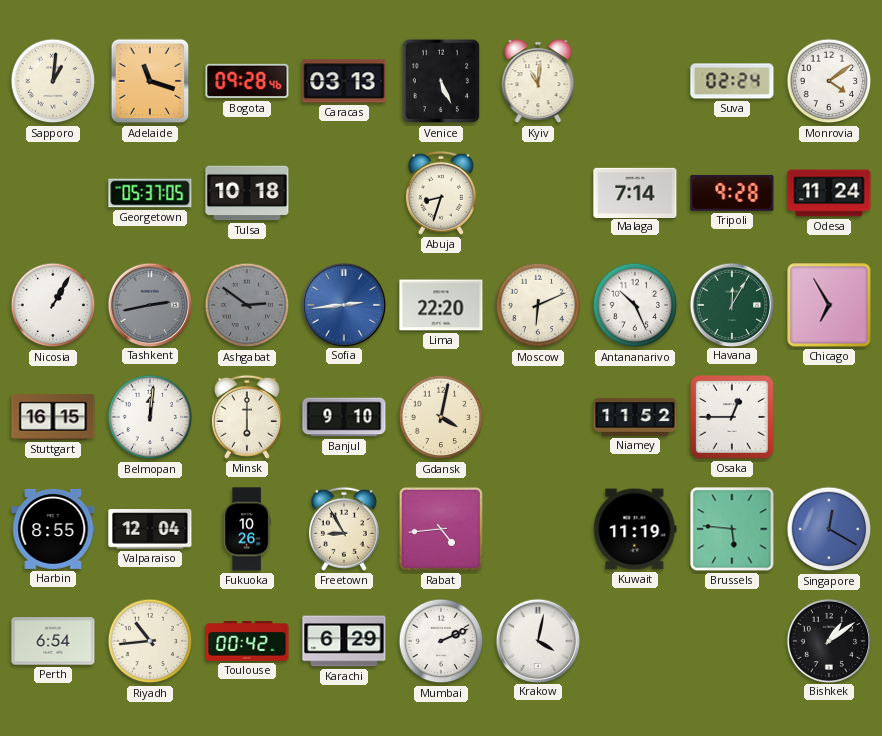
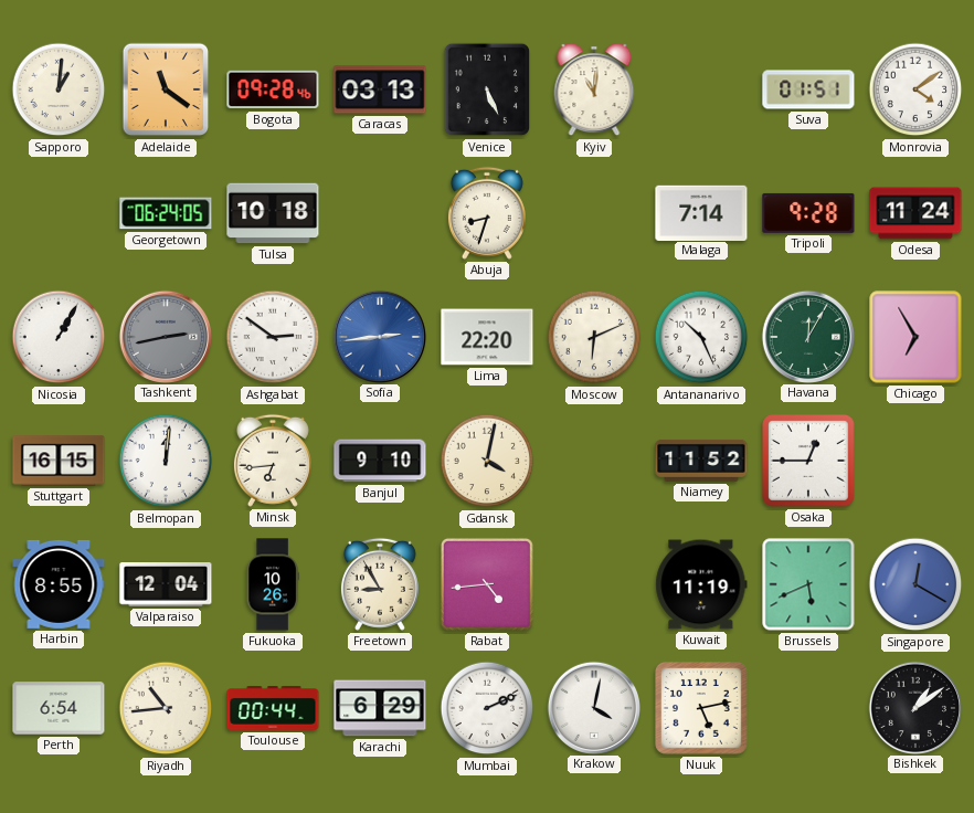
Adelaide: 11:18 -> 11:21
Suva: 02:24 -> 01:51
Georgetown: 05:37 -> 06:24
Ashgabat dial: grey -> white
Minsk: 6:00 -> 6:44
Brussels: 5:46 -> 5:41
Toulouse: 00:42 -> 00:44
Nuuk: none -> 5:13
